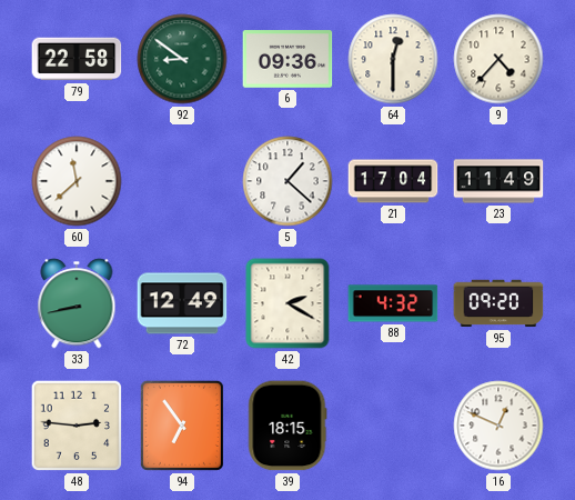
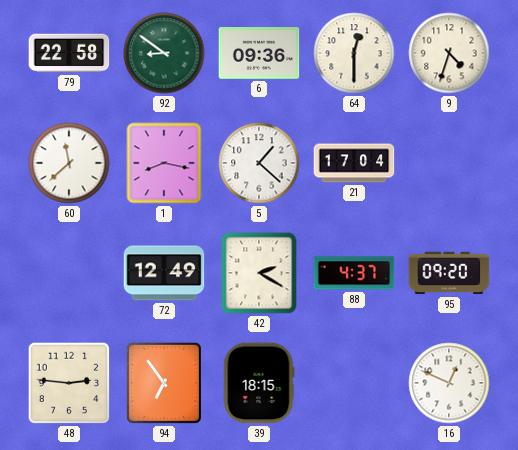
9: 4:37 -> 4:33
1: none -> 8:17
23: 11:49 -> none
33: 8:43 -> none
88: 4:32 -> 4:37
